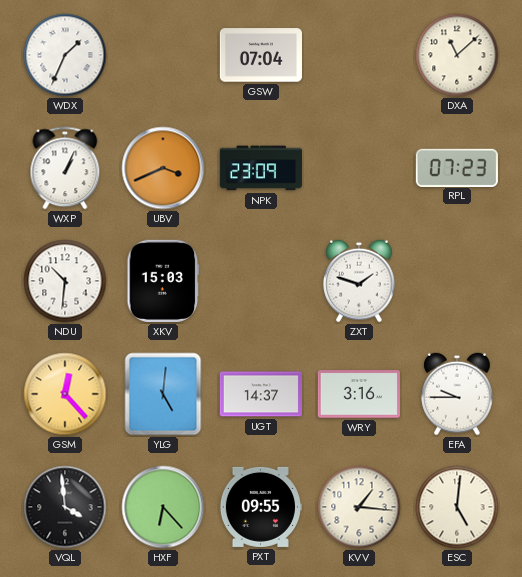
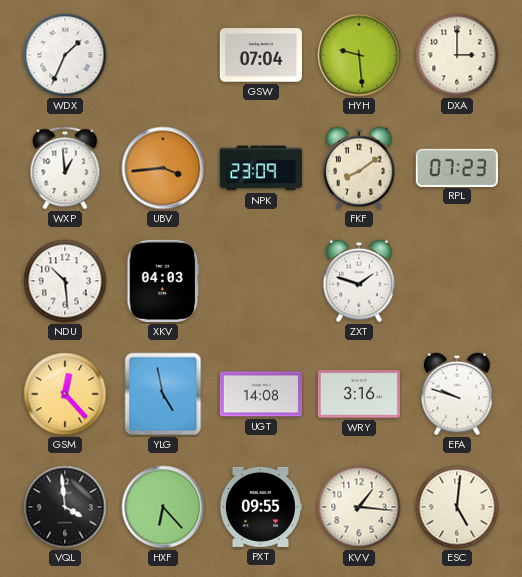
HYH: none -> 9:29
DXA: 11:08 -> 3:00
WXP: 1:04 -> 12:59
UBV: 3:41 -> 3:44
FKF: none -> 8:09
NDU: 10:31 -> 10:29
XKV: 15:03 -> 04:03
YLG: 5:01 -> 4:58
UGT: 14:37 -> 14:08
EFA: 9:45 -> 9:48
